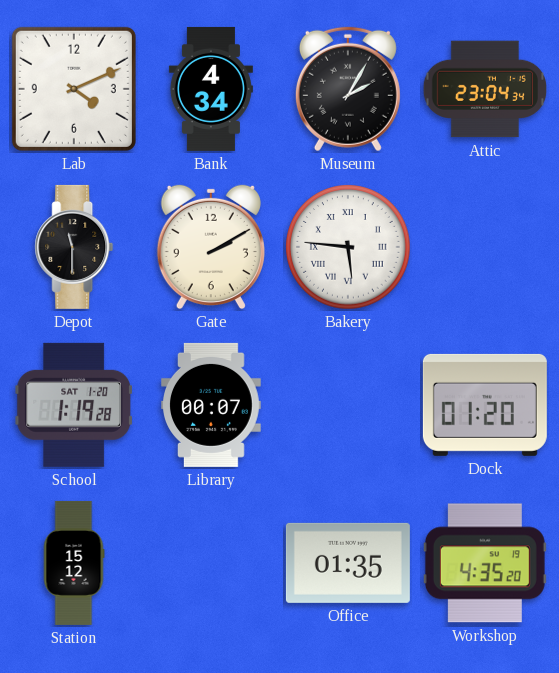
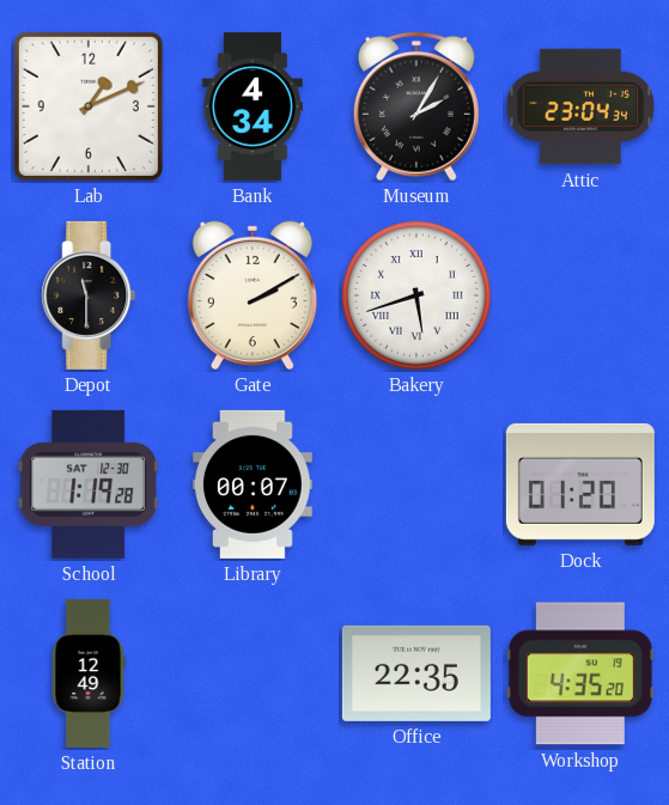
Lab: 4:11 -> 1:11
Bakery: 5:46 -> 5:42
School date: SAT 1-20 -> SAT 12-30
Station: 15:12 -> 12:49
Office: 01:35 -> 22:35
